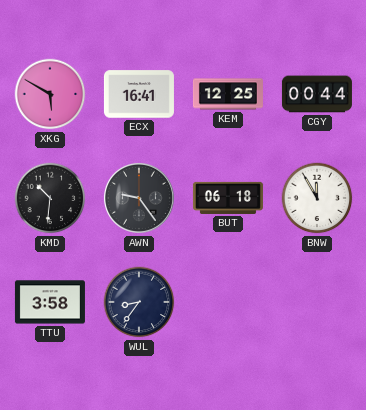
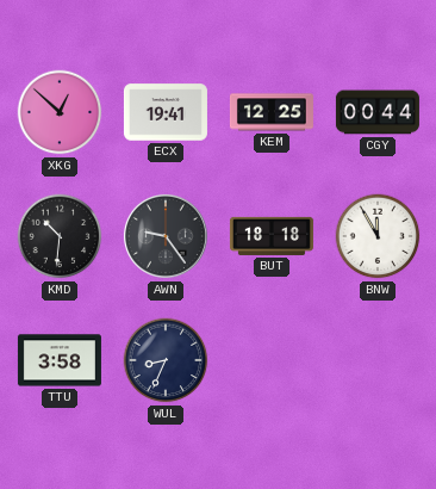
XKG: 5:50 -> 12:52
ECX: 16:41 -> 19:41
BUT: 06:18 -> 18:18
WUL: 8:36 -> 8:34
